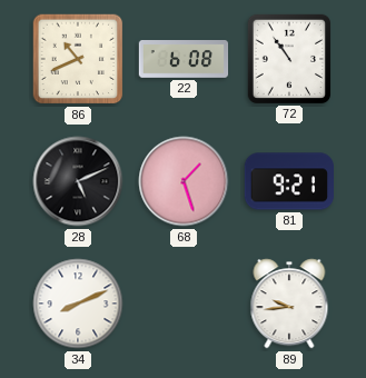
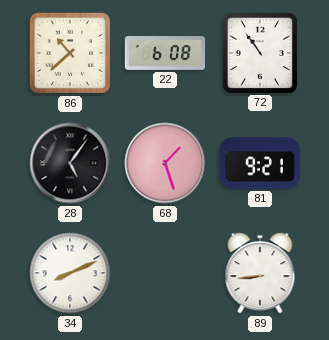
86: 10:41 -> 10:38
28: 5:11 -> 5:06
89: 9:44 -> 8:44
